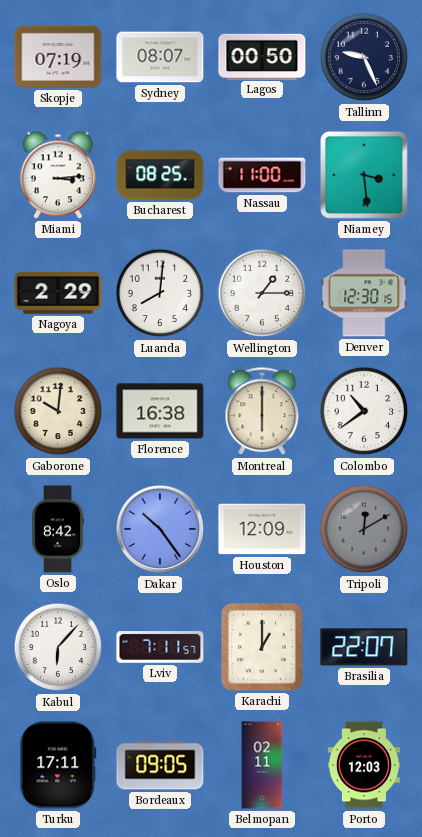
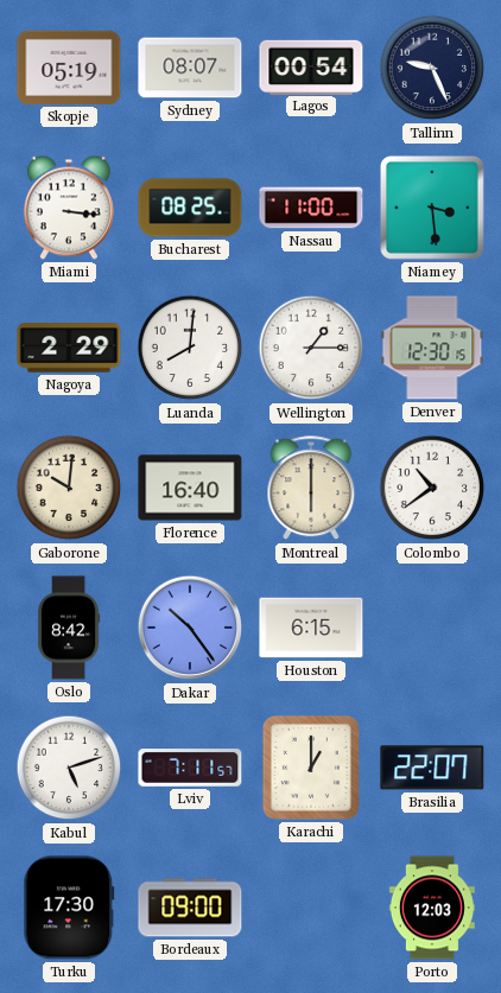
Skopje: 07:19 -> 05:19
Lagos: 00:50 -> 00:54
Miami: 3:14 -> 3:16
Florence: 16:38 -> 16:40
Houston: 12:09 -> 6:15
Tripoli: 12:10 -> none
Kabul: 6:07 -> 5:12
Turku: 17:11 -> 17:30
Bordeaux: 09:05 -> 09:00
Belmopan: 02:11 -> none
